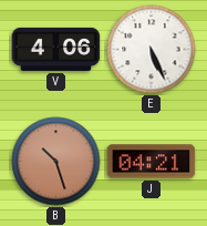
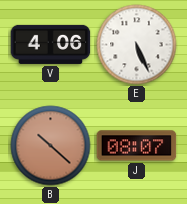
B: 10:27 -> 10:22
J: 04:21 -> 08:07
